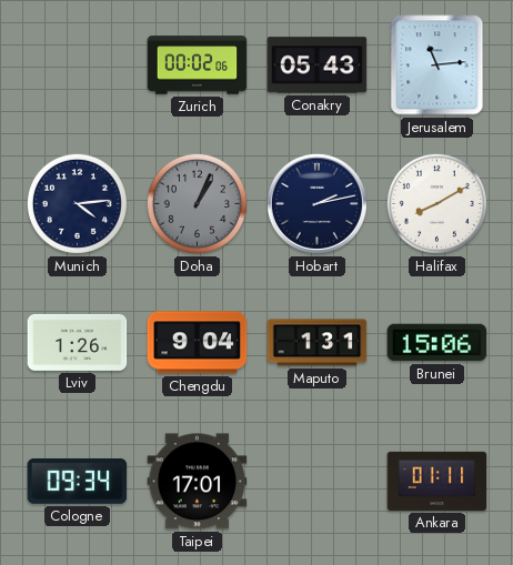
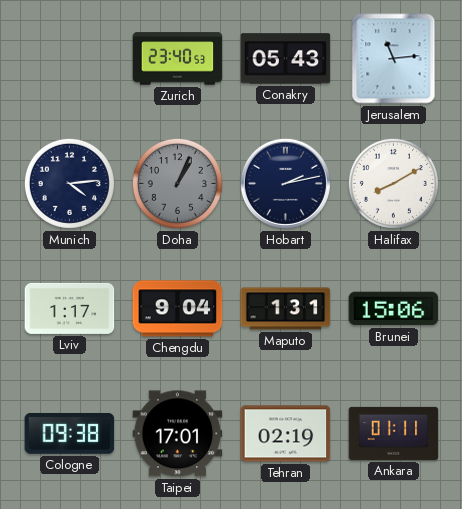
Zurich: 00:02 -> 23:40
Lviv: 1:26 -> 1:17
Cologne: 09:34 -> 09:38
Tehran: none -> 02:19
